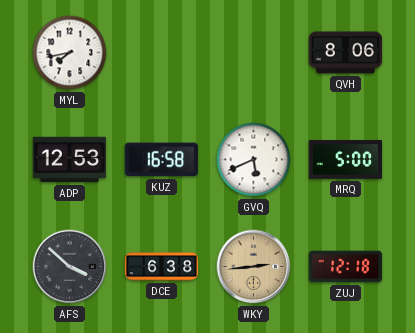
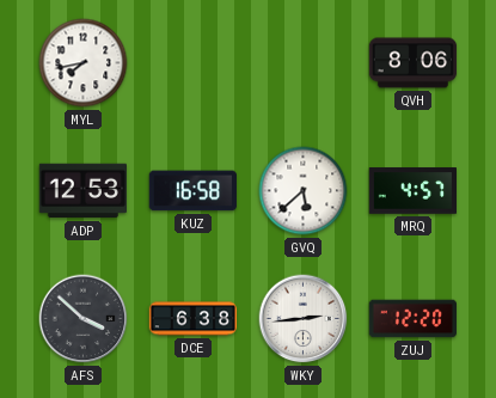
GVQ: 5:41 -> 5:38
MRQ: 5:00 -> 4:57
WKY dial: champagne -> white
ZUJ: 12:18 -> 12:20
